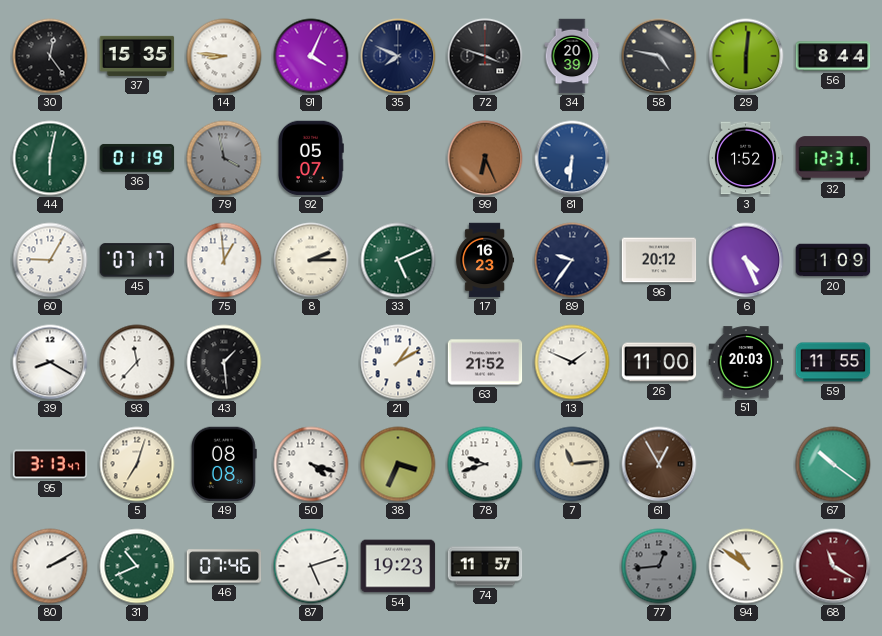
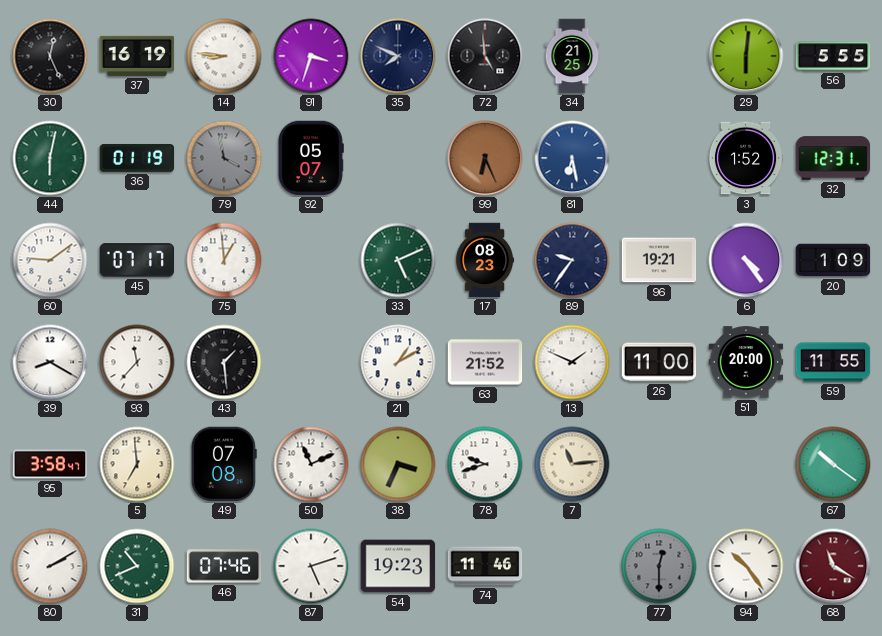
30: 12:24 -> 12:26
37: 15:35 -> 16:19
91: 4:04 -> 3:33
72: 3:48 -> 4:59
34: 20:39 -> 21:25
58: 4:47 -> none
56: 8:44 -> 5:55
81: 6:31 -> 6:28
60: 9:05 -> 9:09
8: 2:15 -> none
17: 16:23 -> 08:23
96: 20:12 -> 19:21
6: 4:26 -> 4:24
51: 20:03 -> 20:00
95: 3:13 -> 3:58
5: 7:03 -> 6:59
49: 08:08 -> 07:08
50: 4:18 -> 11:11
61: 12:55 -> none
74: 11:57 -> 11:46
77: 12:44 -> 12:30
94: 10:51 -> 10:24
